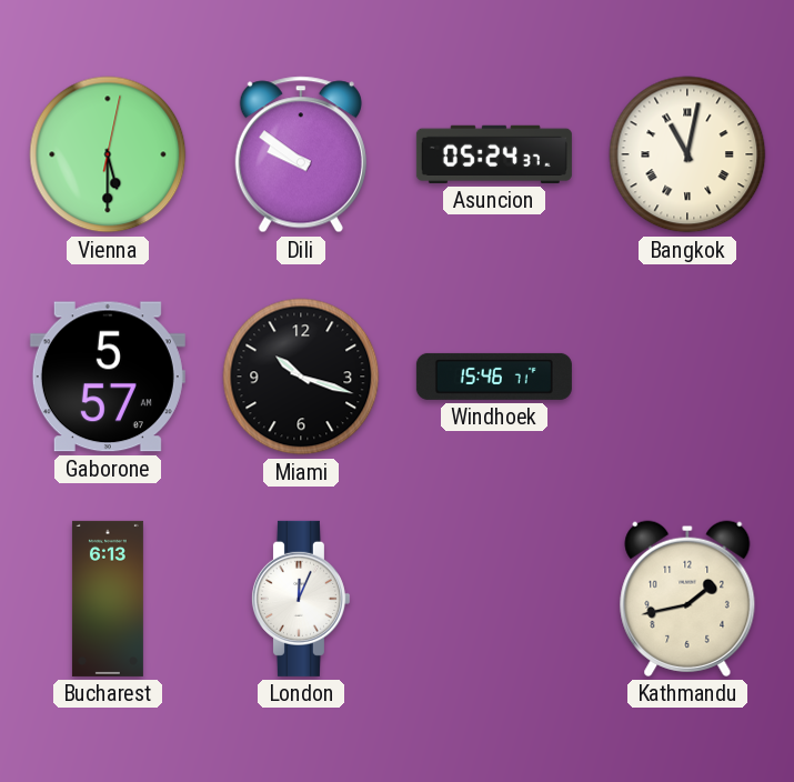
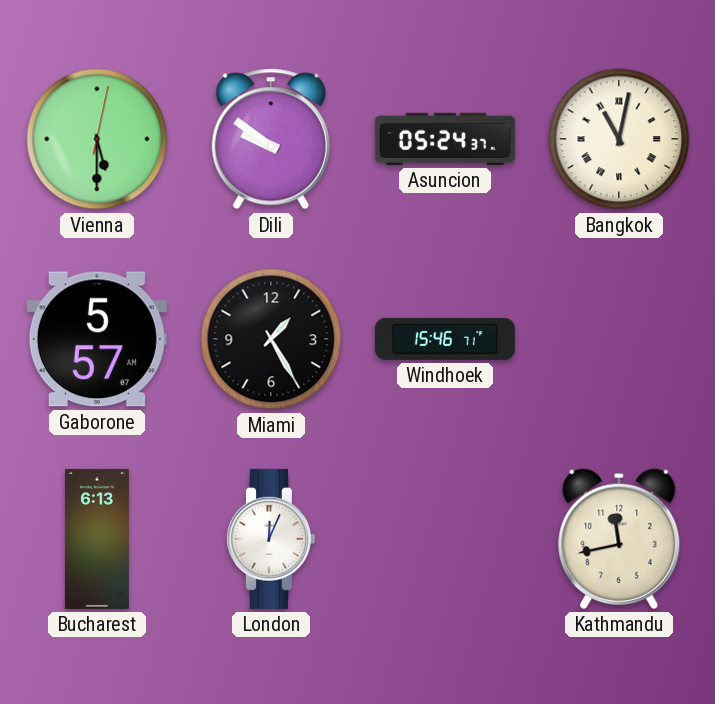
Miami: 10:18 -> 1:25
Kathmandu: 1:43 -> 11:43
